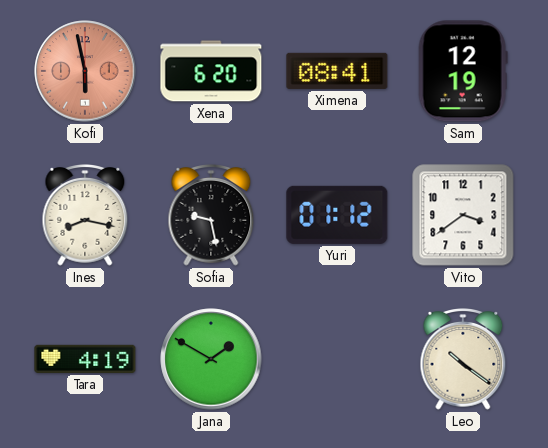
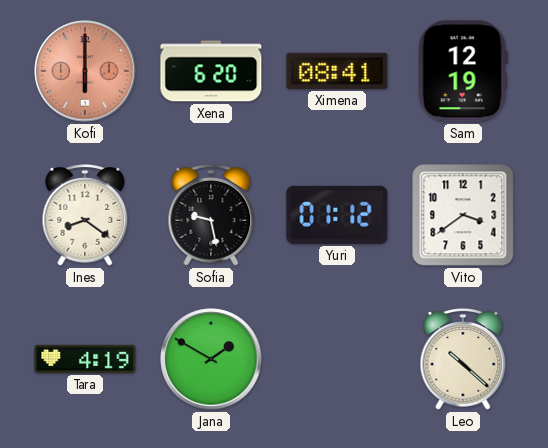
Kofi: 5:58 -> 6:00
Ines: 8:17 -> 8:21
Leo: 10:21 -> 10:22
